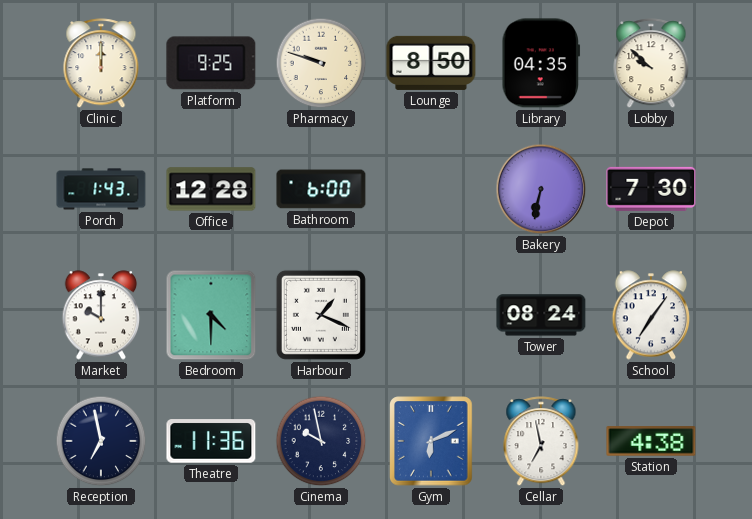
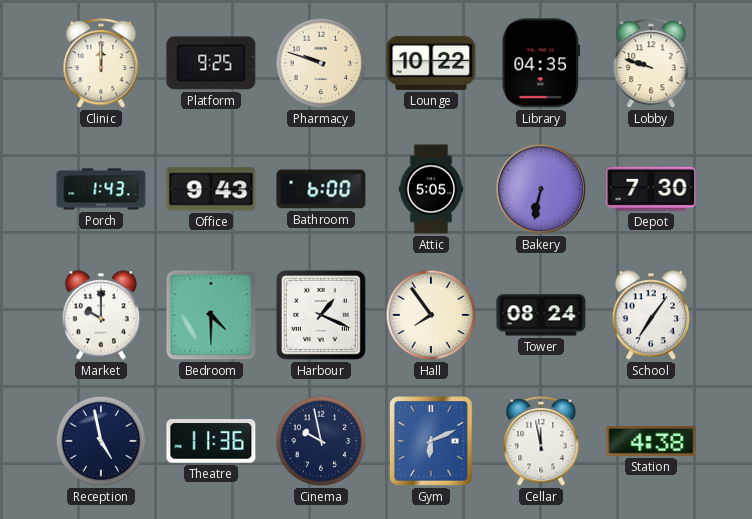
Lounge: 8:50 -> 10:22
Lobby: 9:52 -> 9:48
Office: 12:28 -> 9:43
Attic: none -> 5:05
Hall: none -> 7:54
Reception: 6:58 -> 4:58
Cellar: 6:58 -> 11:58
